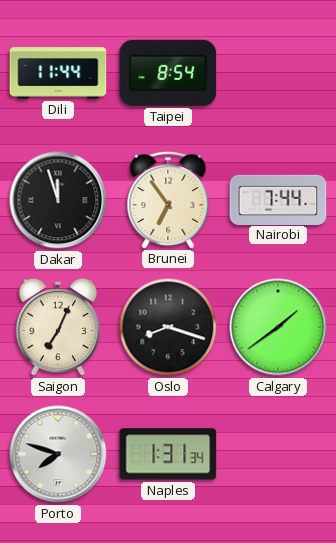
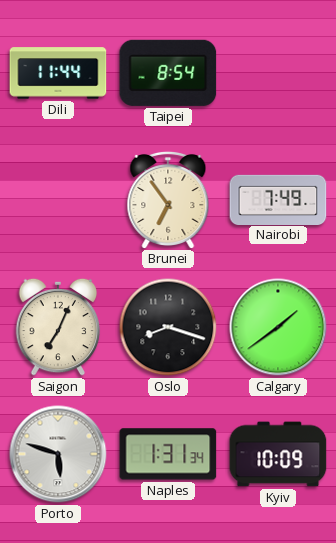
Dakar: 11:57 -> none
Nairobi: 7:44 -> 7:49
Porto: 7:48 -> 5:48
Kyiv: none -> 10:09
